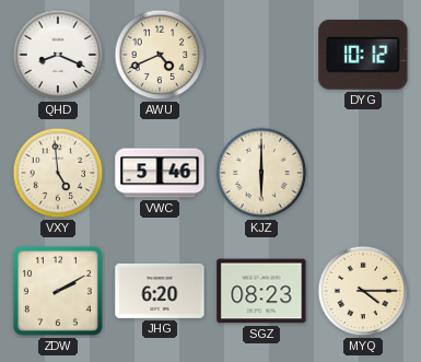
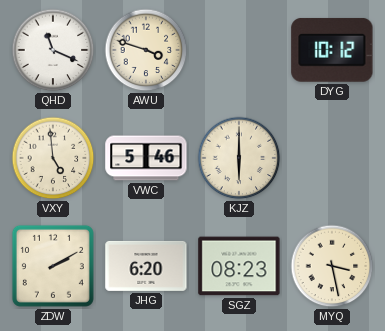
QHD: 8:19 -> 11:19
AWU: 4:41 -> 3:48
MYQ: 4:15 -> 3:28
